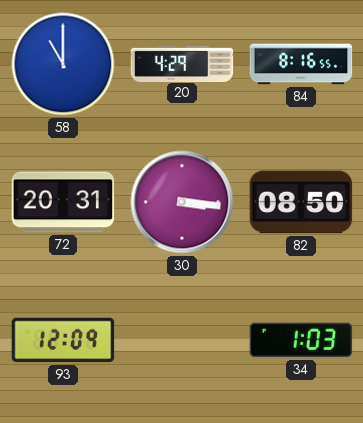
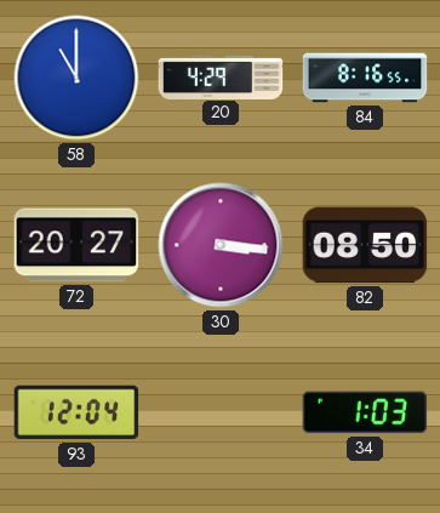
72: 20:31 -> 20:27
93: 12:09 -> 12:04
